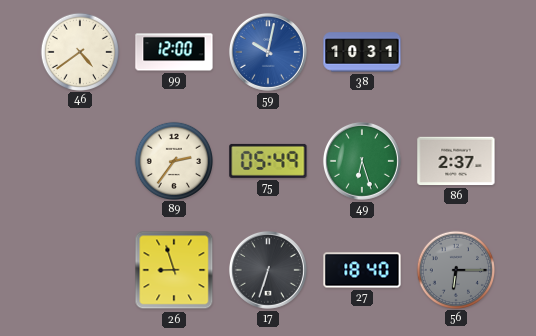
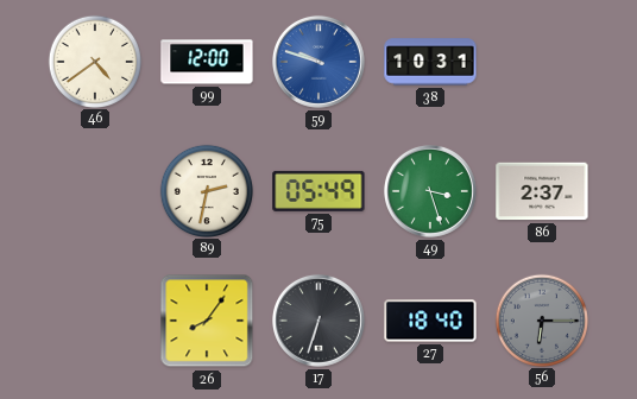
59: 10:02 -> 9:48
89: 2:36 -> 2:32
49: 6:27 -> 3:27
26: 8:57 -> 8:06
